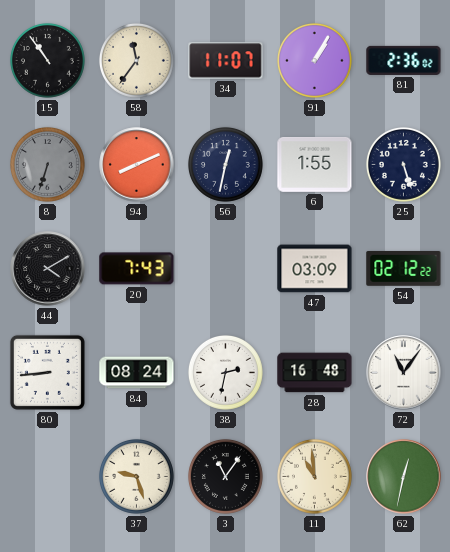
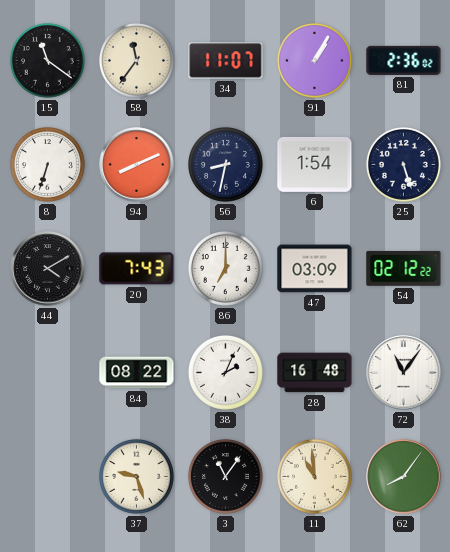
15: 10:54 -> 11:21
8 dial: grey -> white
56: 12:32 -> 8:32
6: 1:55 -> 1:54
86: none -> 7:00
80: 8:44 -> none
84: 08:24 -> 08:22
38: 2:32 -> 2:04
62: 12:32 -> 8:06
